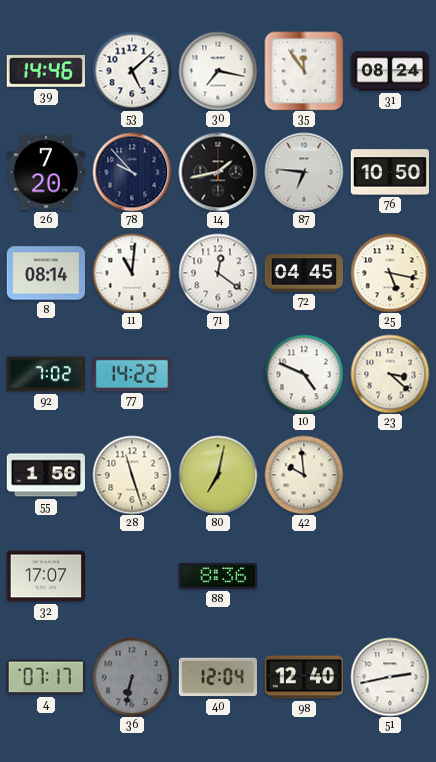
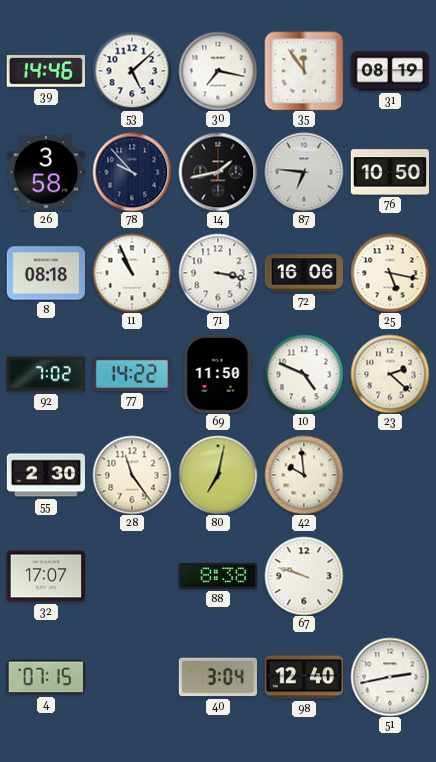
31: 08:24 -> 08:19
26: 7:20 -> 3:58
8: 08:14 -> 08:18
11: 11:01 -> 10:56
71: 12:21 -> 3:17
72: 04:45 -> 16:06
69: none -> 11:50
23: 3:22 -> 2:22
55: 1:56 -> 2:30
28: 11:27 -> 11:24
88: 8:36 -> 8:38
67: none -> 9:48
4: 07:17 -> 07:15
36: 6:32 -> none
40: 12:04 -> 3:04
